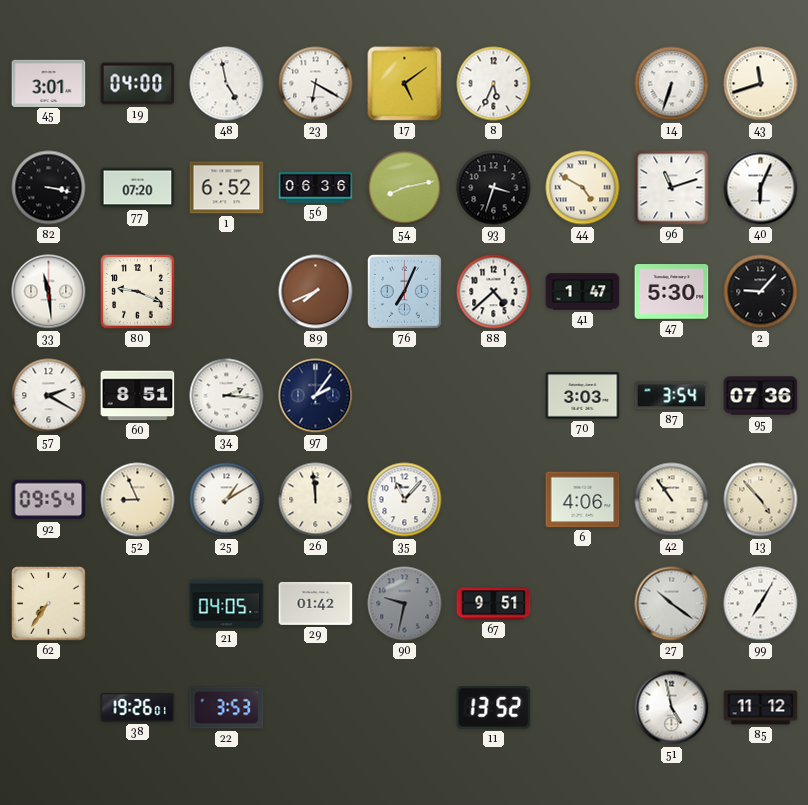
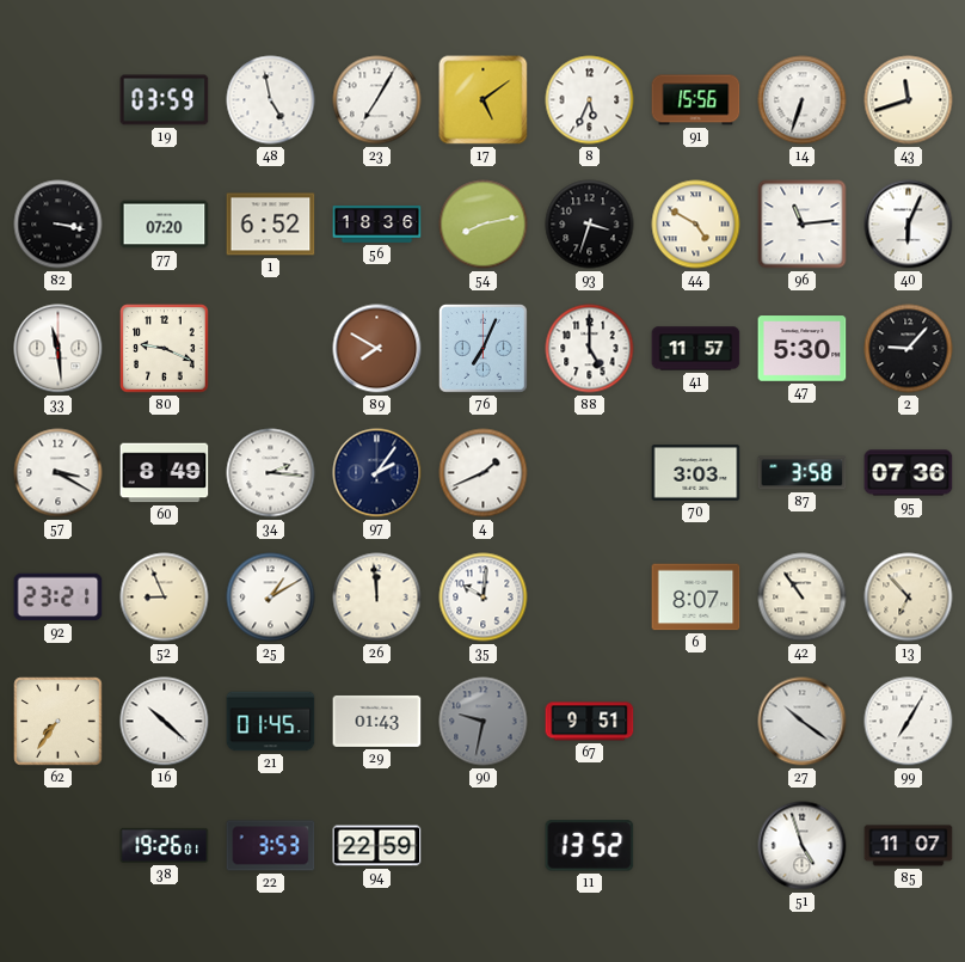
45: 3:01 -> none
19: 04:00 -> 03:59
23: 6:20 -> 7:05
91: none -> 15:56
56: 06:36 -> 18:36
96: 11:12 -> 11:14
89: 7:41 -> 7:50
88: 4:38 -> 5:00
41: 1:47 -> 11:57
57: 2:20 -> 3:20
60: 8:51 -> 8:49
4: none -> 1:41
87: 3:54 -> 3:58
92: 09:54 -> 23:21
35: 11:07 -> 10:01
6: 4:06 -> 8:07
13: 4:53 -> 6:53
16: none -> 10:22
21: 04:05 -> 01:45
29: 01:42 -> 01:43
94: none -> 22:59
51: 4:58 -> 4:57
85: 11:12 -> 11:07
